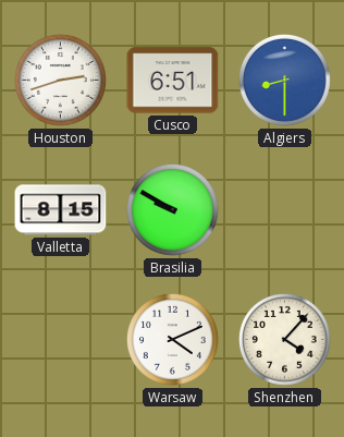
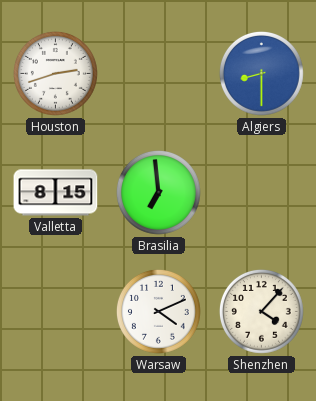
Cusco: 6:51 -> none
Brasilia: 9:50 -> 6:59
